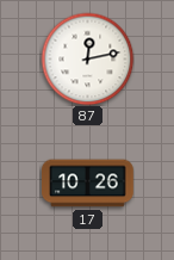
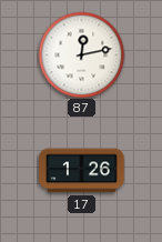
17: 10:26 -> 1:26
